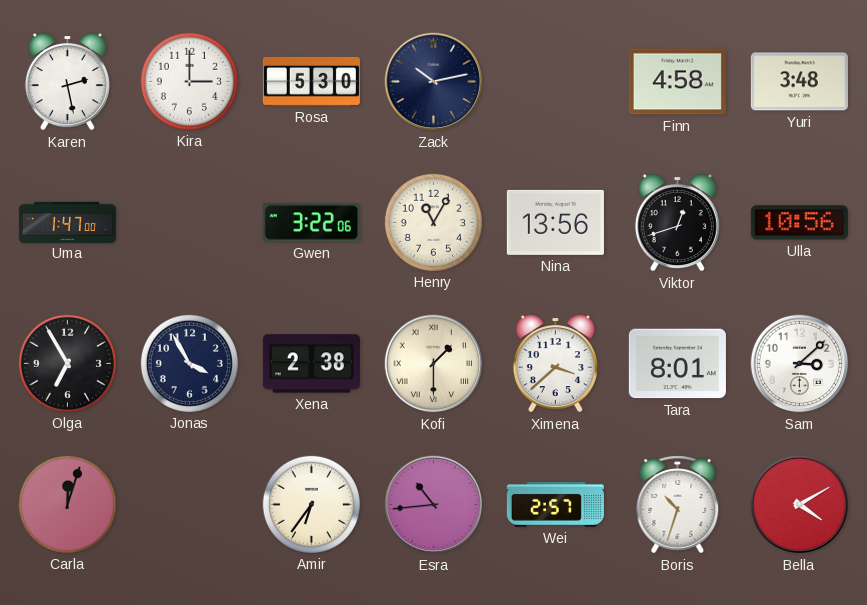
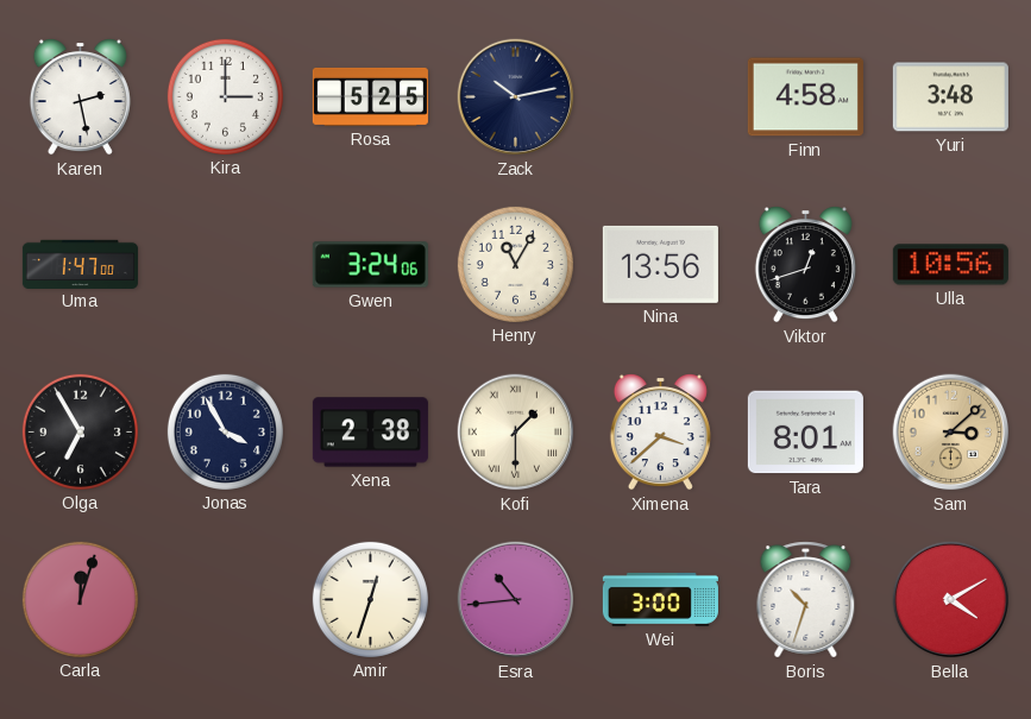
Rosa: 5:30 -> 5:25
Gwen: 3:22 -> 3:24
Sam dial: white -> champagne
Amir: 6:36 -> 12:33
Wei: 2:57 -> 3:00
